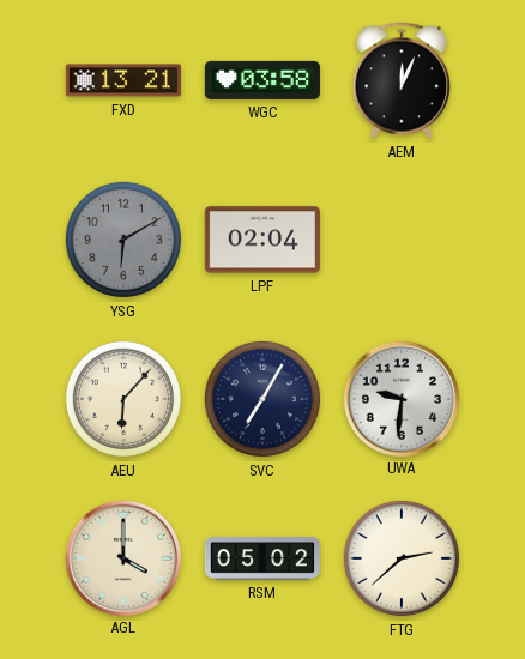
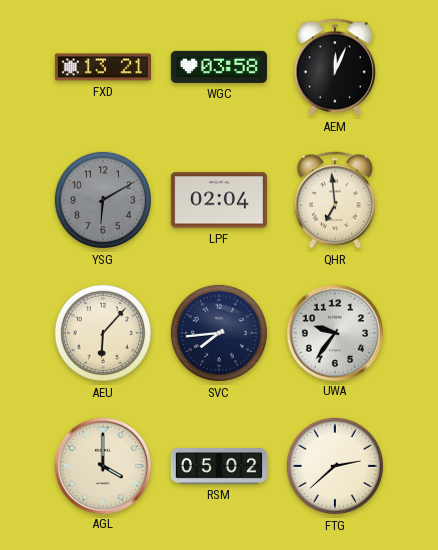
QHR: none -> 6:59
SVC: 7:05 -> 7:44
UWA: 9:31 -> 9:36
